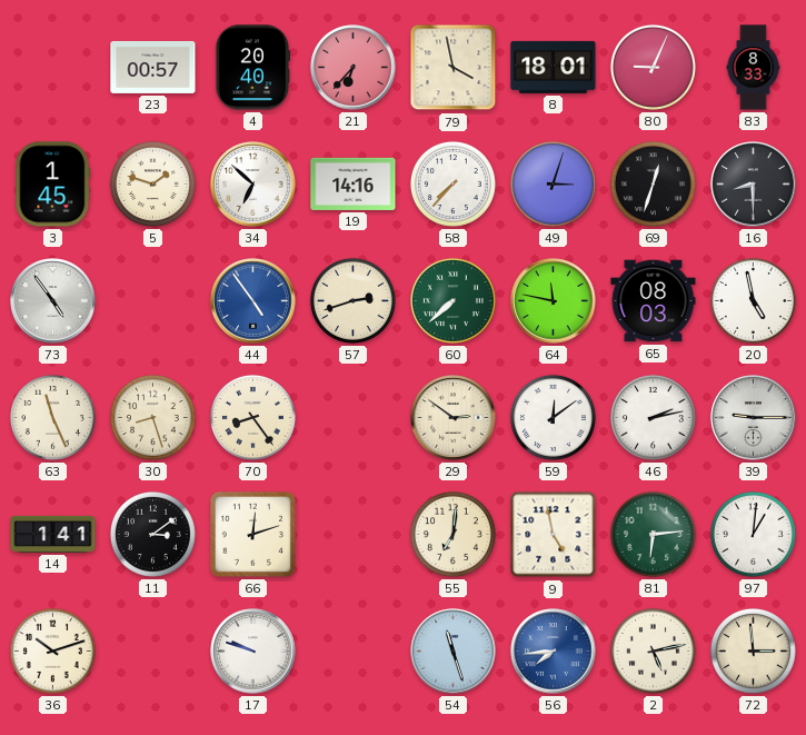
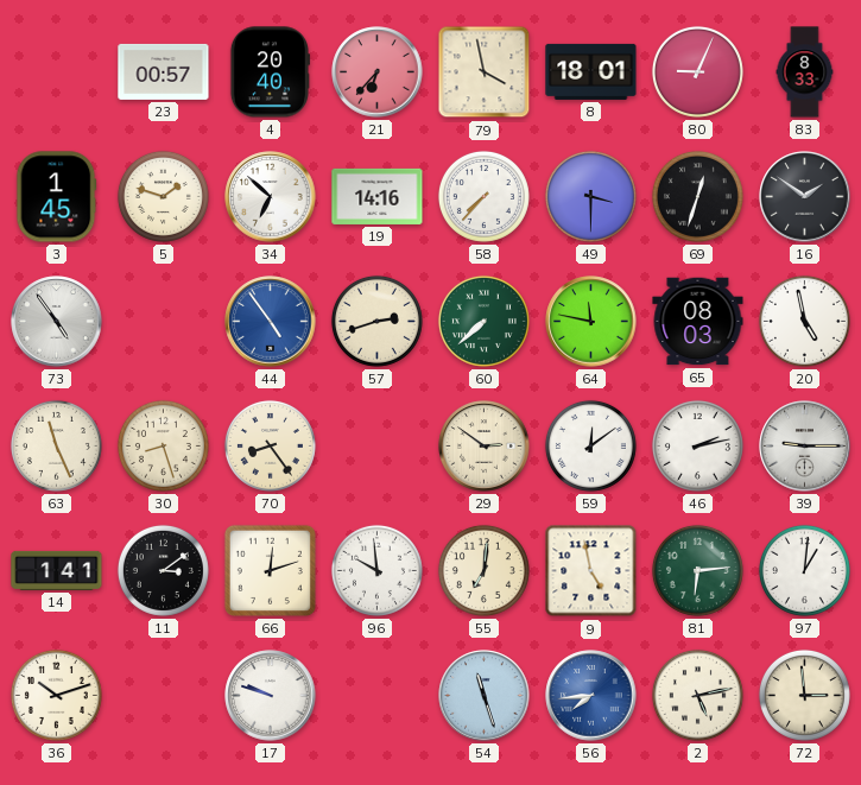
49: 3:03 -> 3:30
16: 8:30 -> 1:51
96: none -> 9:59
